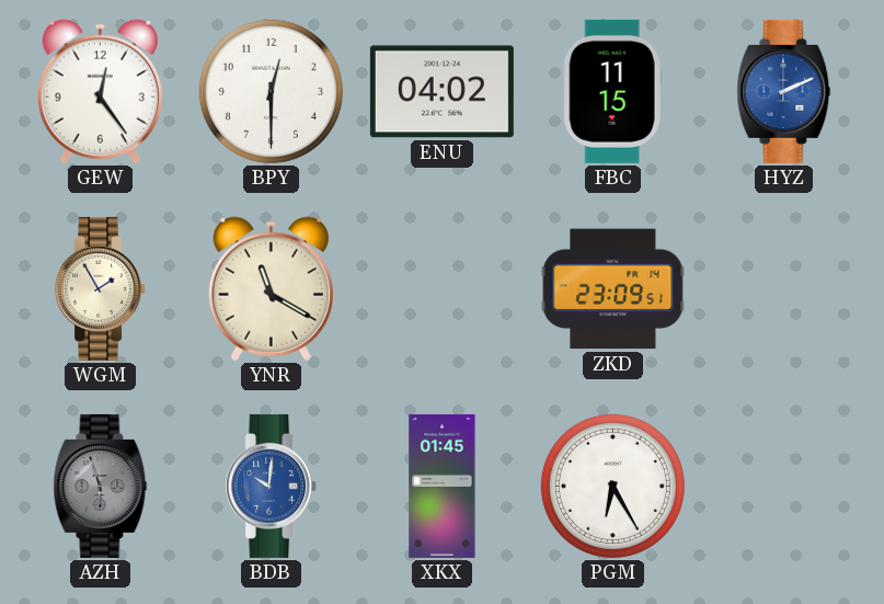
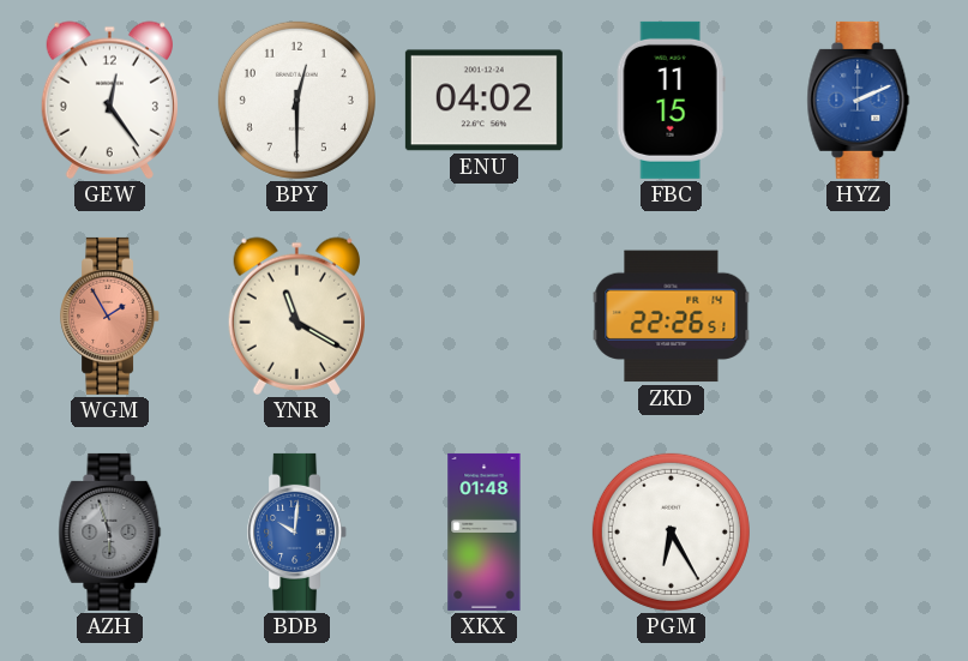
WGM dial: cream -> salmon
ZKD: 23:09 -> 22:26
XKX: 01:45 -> 01:48
